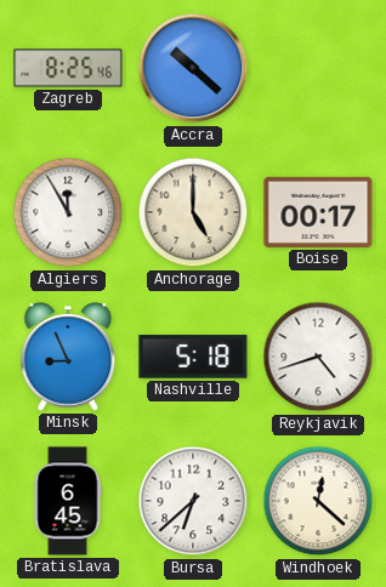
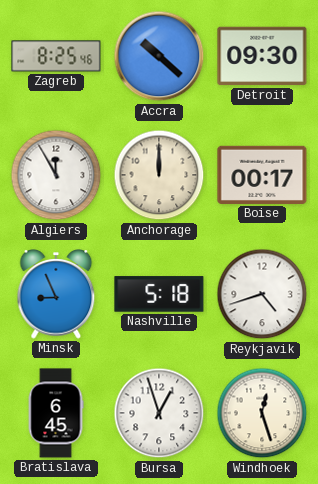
Detroit: none -> 09:30
Anchorage: 5:00 -> 12:00
Bursa: 6:38 -> 12:57
Windhoek: 12:22 -> 12:27
